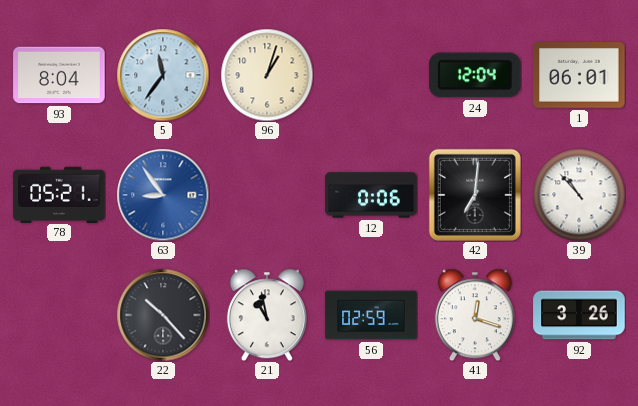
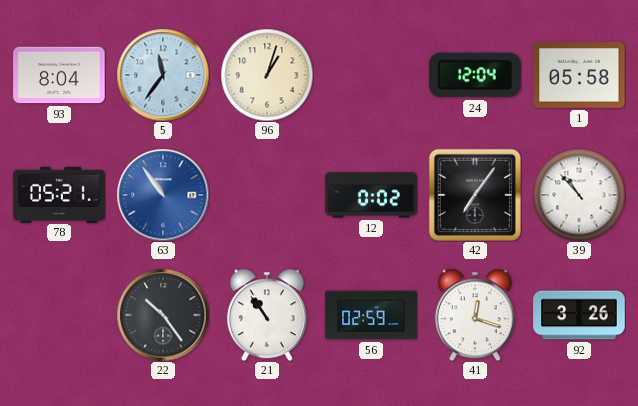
1: 06:01 -> 05:58
63: 8:54 -> 10:54
12: 0:06 -> 0:02
42: 7:01 -> 7:06
22: 10:23 -> 10:24
21: 10:58 -> 10:54
